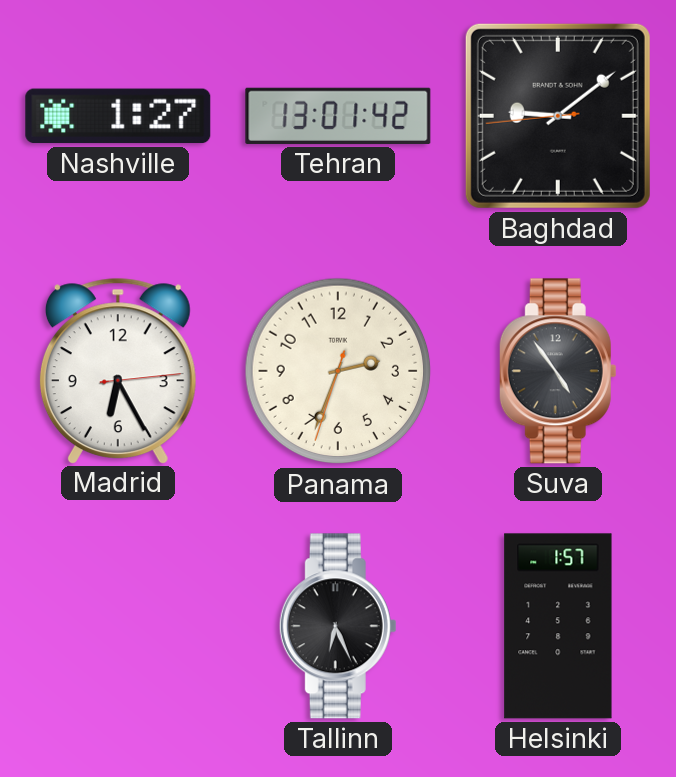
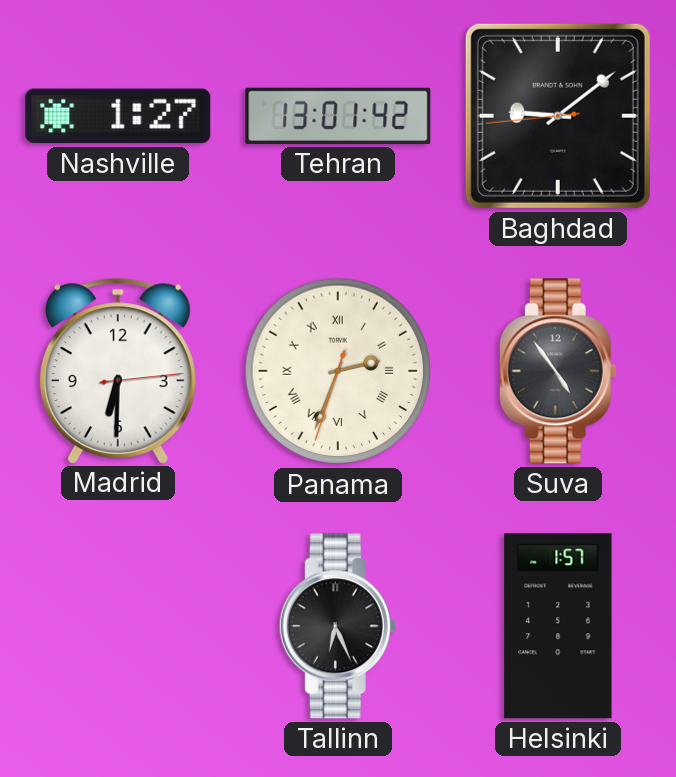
Madrid: 6:25 -> 6:30
Panama numerals: Arabic -> Roman
